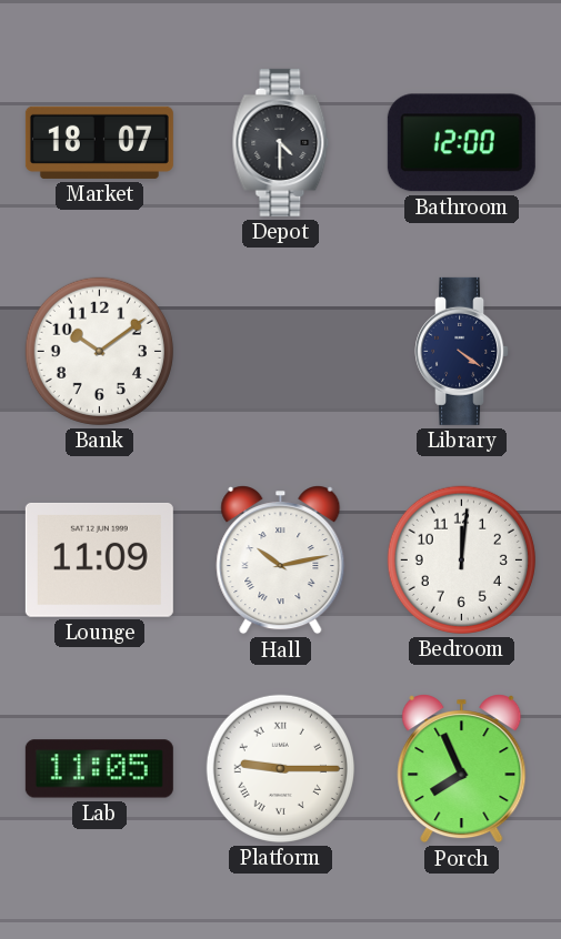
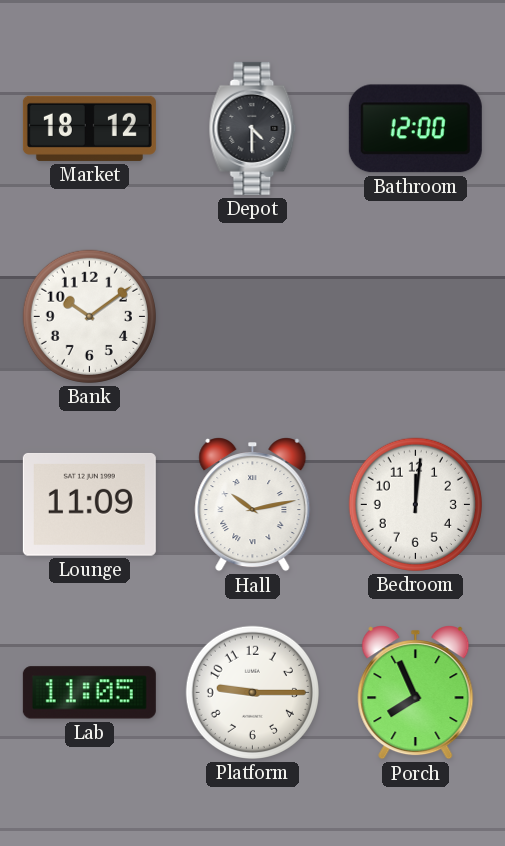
Market: 18:07 -> 18:12
Library: 4:21 -> none
Platform numerals: Roman -> Arabic
